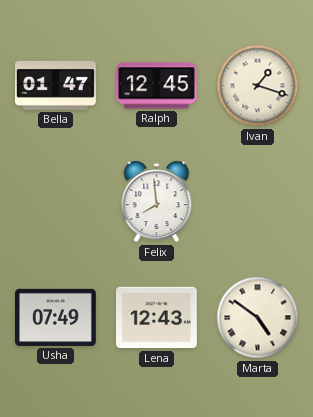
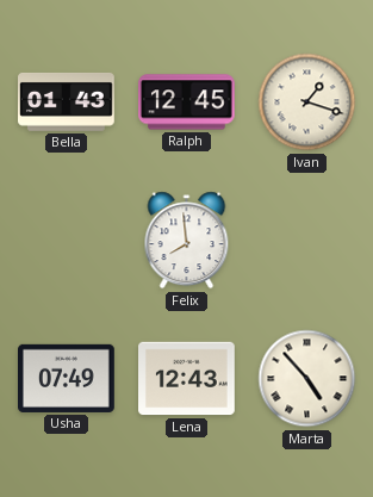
Bella: 01:47 -> 01:43
Marta: 4:51 -> 4:53
